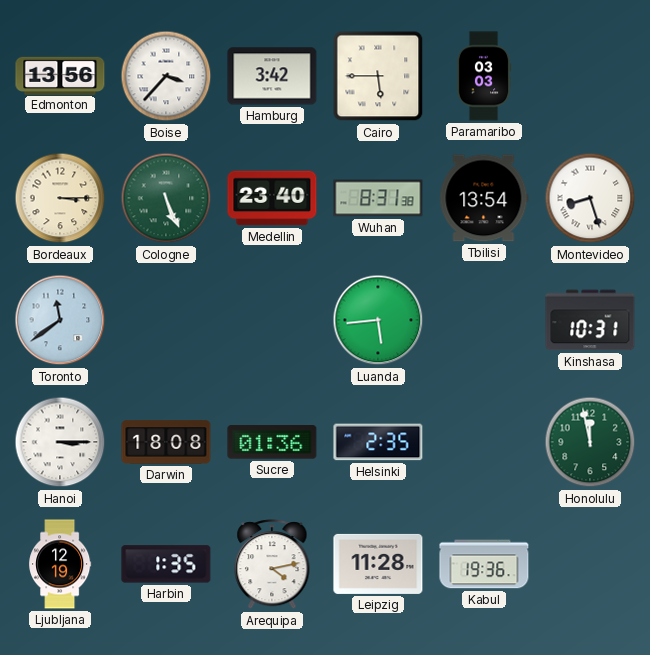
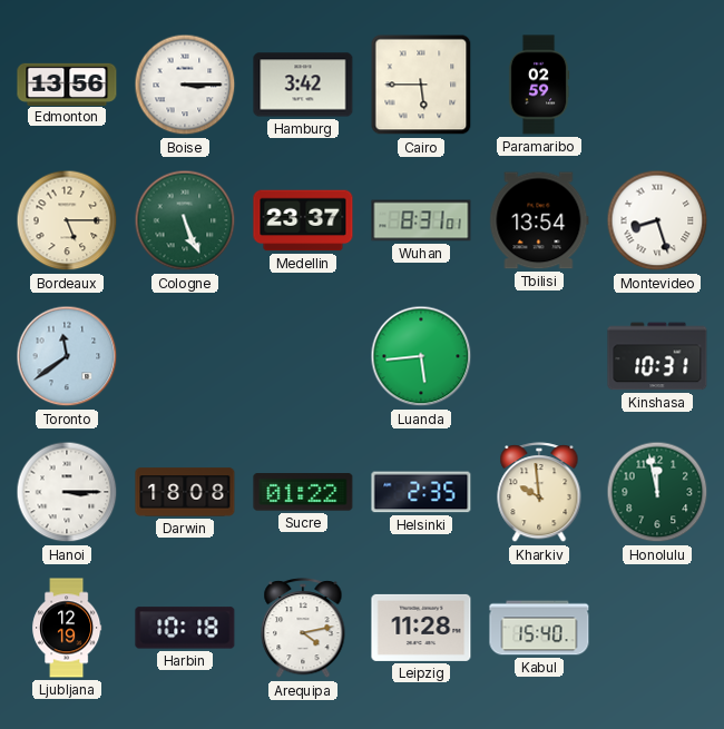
Boise: 3:37 -> 3:15
Paramaribo: 03:03 -> 02:59
Bordeaux: 3:15 -> 5:15
Medellin: 23:40 -> 23:37
Wuhan: 8:31:38 -> 8:31:01
Sucre: 01:36 -> 01:22
Kharkiv: none -> 9:59
Harbin: 1:35 -> 10:18
Kabul: 19:36 -> 15:40
